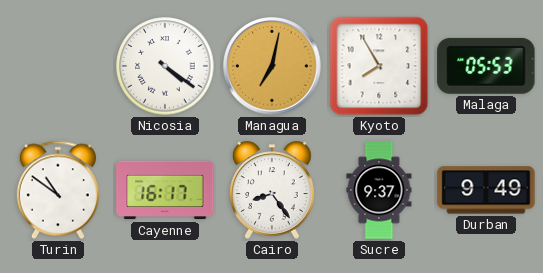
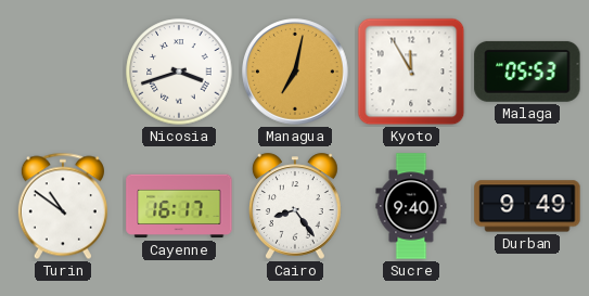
Nicosia: 4:21 -> 3:42
Kyoto: 7:55 -> 11:55
Sucre: 9:37 -> 9:40
